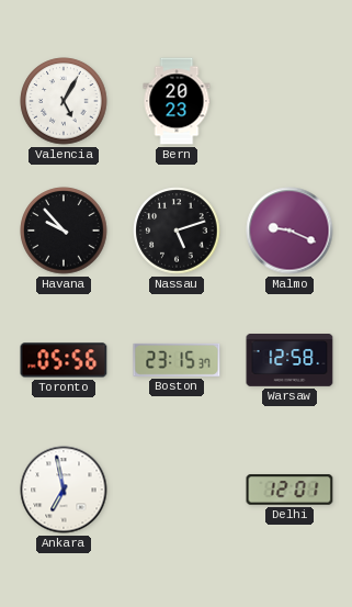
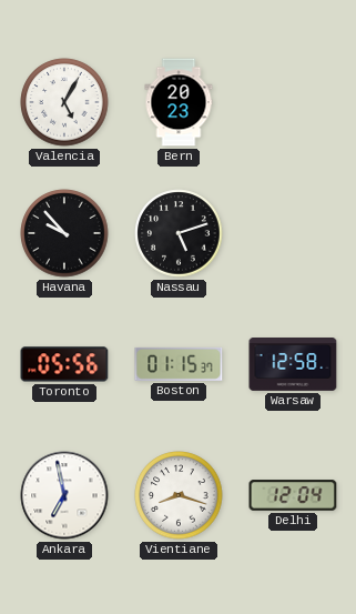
Malmo: 9:19 -> none
Boston: 23:15 -> 01:15
Vientiane: none -> 8:18
Delhi: 12:01 -> 12:04
